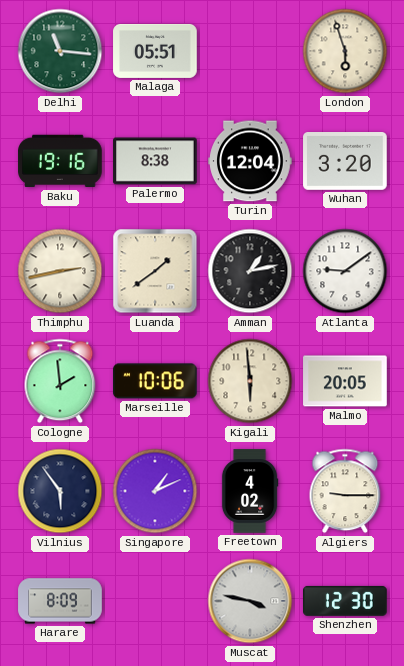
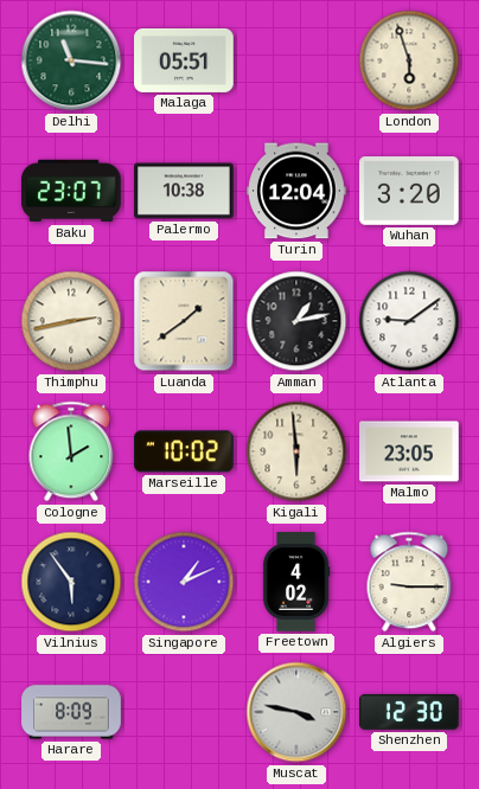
Baku: 19:16 -> 23:07
Palermo: 8:38 -> 10:38
Marseille: 10:06 -> 10:02
Malmo: 20:05 -> 23:05
